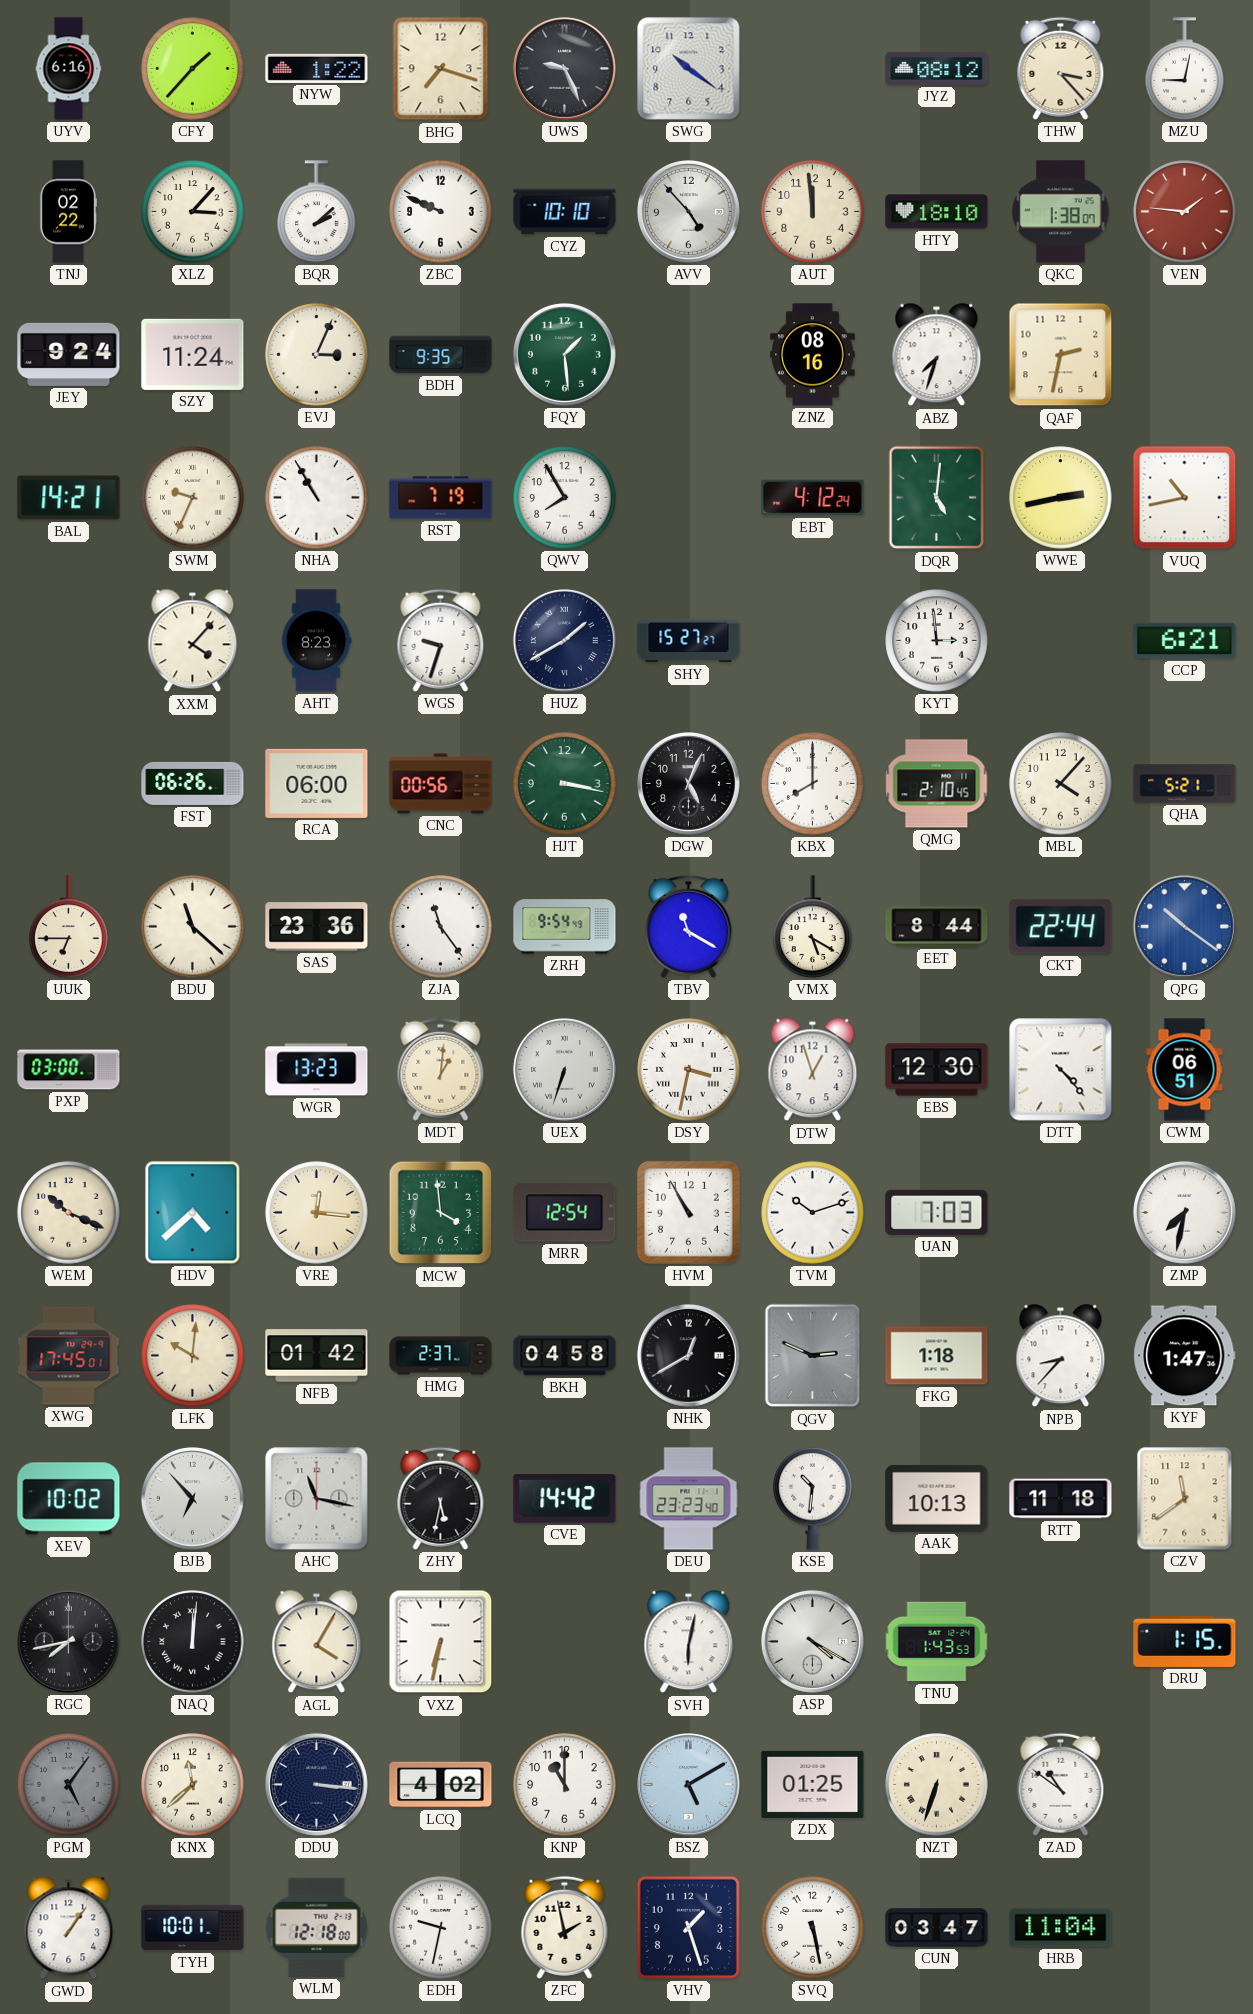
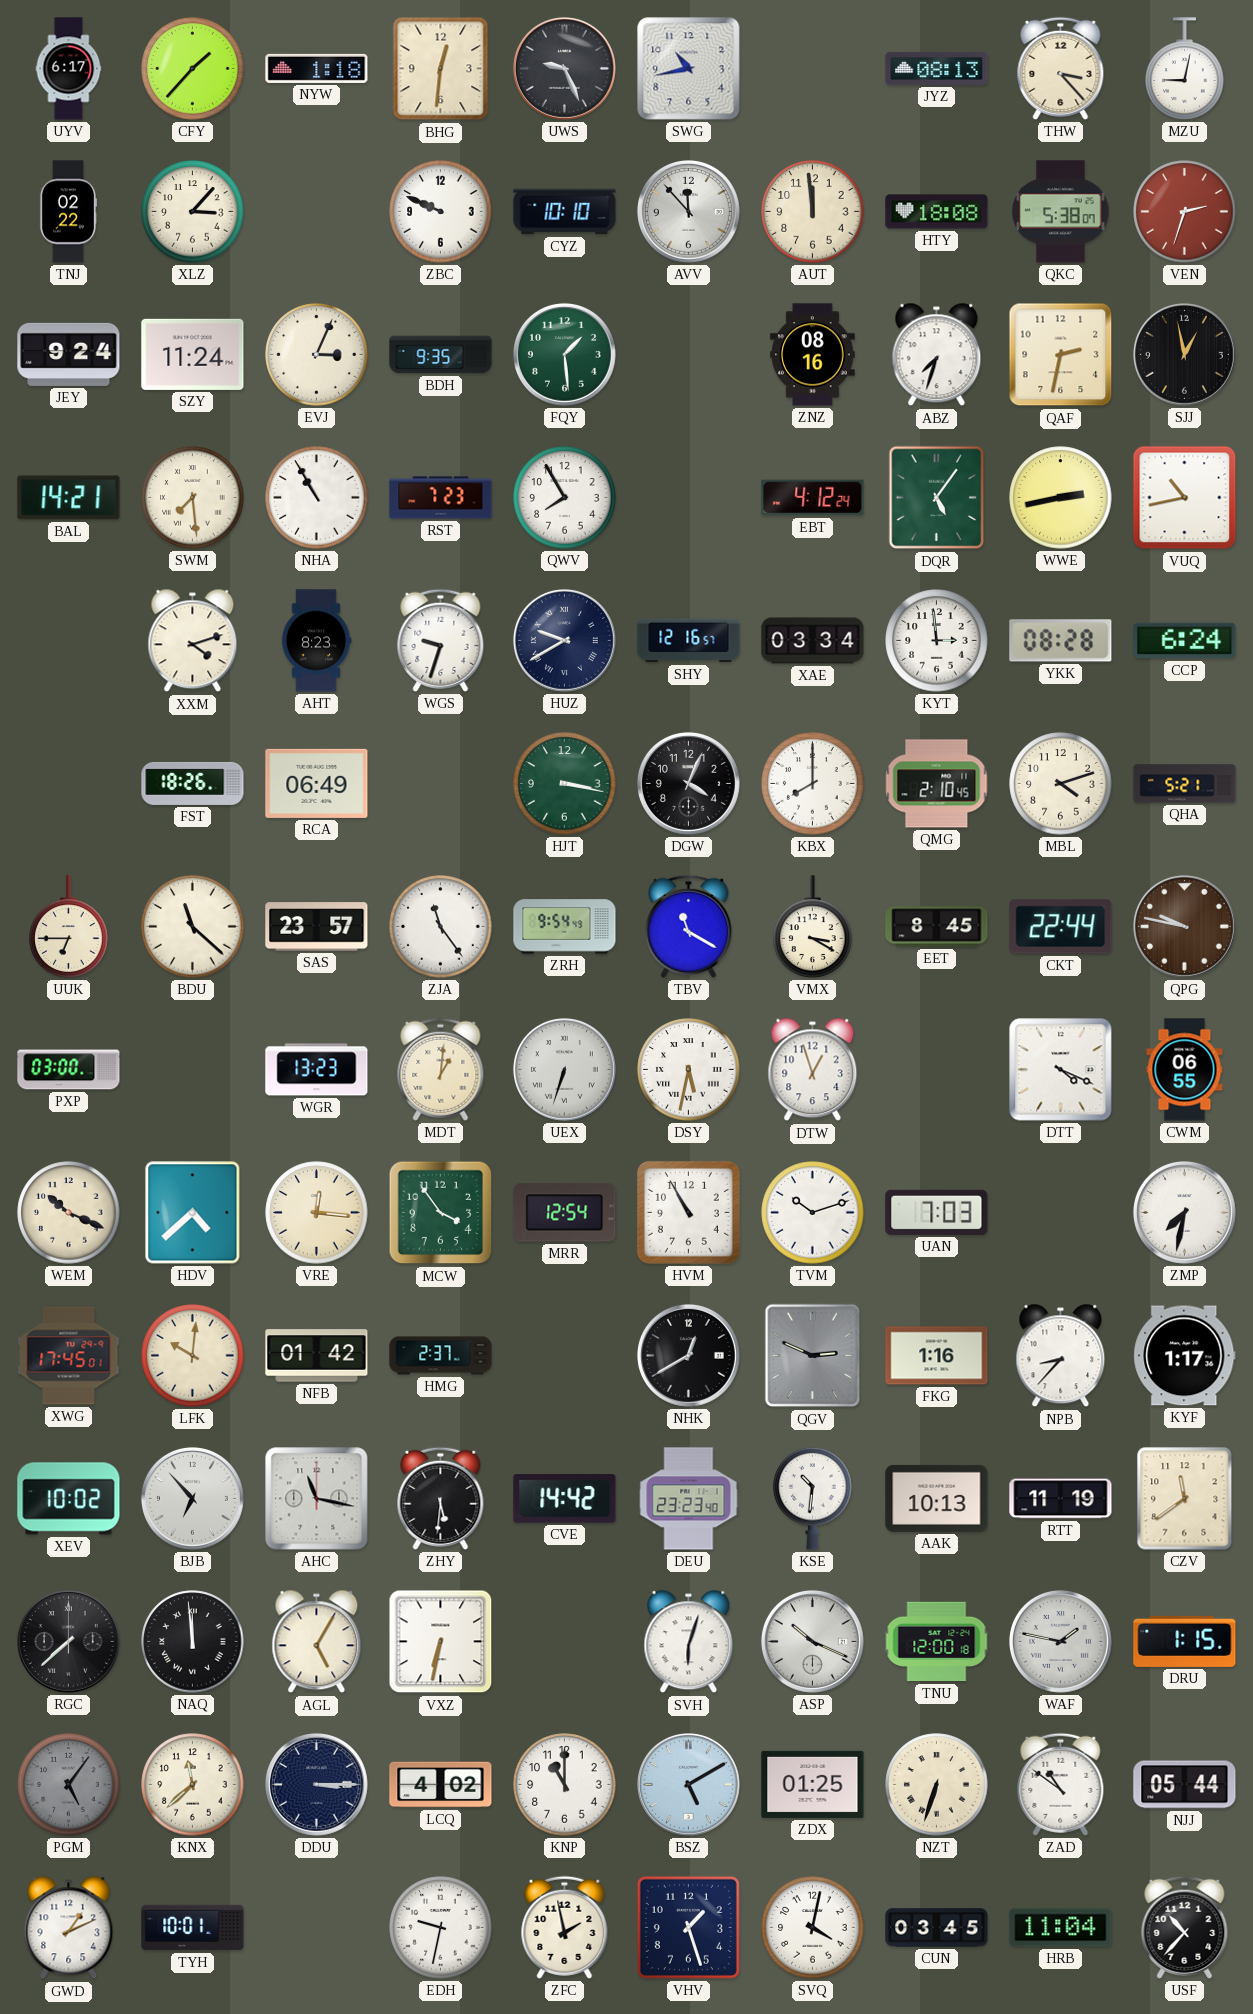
UYV: 6:16 -> 6:17
NYW: 1:22 -> 1:18
BHG: 7:18 -> 12:31
SWG: 10:21 -> 10:43
JYZ: 08:12 -> 08:13
BQR: 2:08 -> none
AVV: 4:53 -> 11:53
HTY: 18:10 -> 18:08
QKC: 1:38 -> 5:38
VEN: 1:46 -> 2:33
SJJ: none -> 12:58
SWM: 9:34 -> 7:29
RST: 7:19 -> 7:23
DQR: 5:01 -> 5:06
XXM: 4:07 -> 4:12
HUZ: 1:40 -> 9:40
SHY: 15:27 -> 12:16
XAE: none -> 03:34
YKK: none -> 08:28
CCP: 6:21 -> 6:24
FST: 06:26 -> 18:26
RCA: 06:00 -> 06:49
CNC: 00:56 -> none
DGW: 5:04 -> 4:04
MBL: 4:07 -> 4:12
SAS: 23:36 -> 23:57
VMX: 5:20 -> 3:20
EET: 8:44 -> 8:45
QPG: 10:21 -> 9:47
QPG dial: blue -> brown
DSY: 3:32 -> 5:32
EBS: 12:30 -> none
DTT: 4:23 -> 4:19
CWM: 06:51 -> 06:55
MCW: 3:59 -> 3:54
BKH: 04:58 -> none
FKG: 1:18 -> 1:16
KYF: 1:47 -> 1:17
ZHY: 5:32 -> 5:31
RTT: 11:18 -> 11:19
RGC: 7:43 -> 7:38
NAQ: 12:01 -> 11:59
AGL: 4:05 -> 5:05
SVH: 6:02 -> 6:03
ASP: 4:20 -> 10:19
TNU: 1:43 -> 12:00
WAF: none -> 1:47
DDU: 3:16 -> 3:15
NJJ: none -> 05:44
GWD: 1:06 -> 1:11
WLM: 12:18 -> none
SVQ: 5:28 -> 4:02
CUN: 03:47 -> 03:45
USF: none -> 10:37
